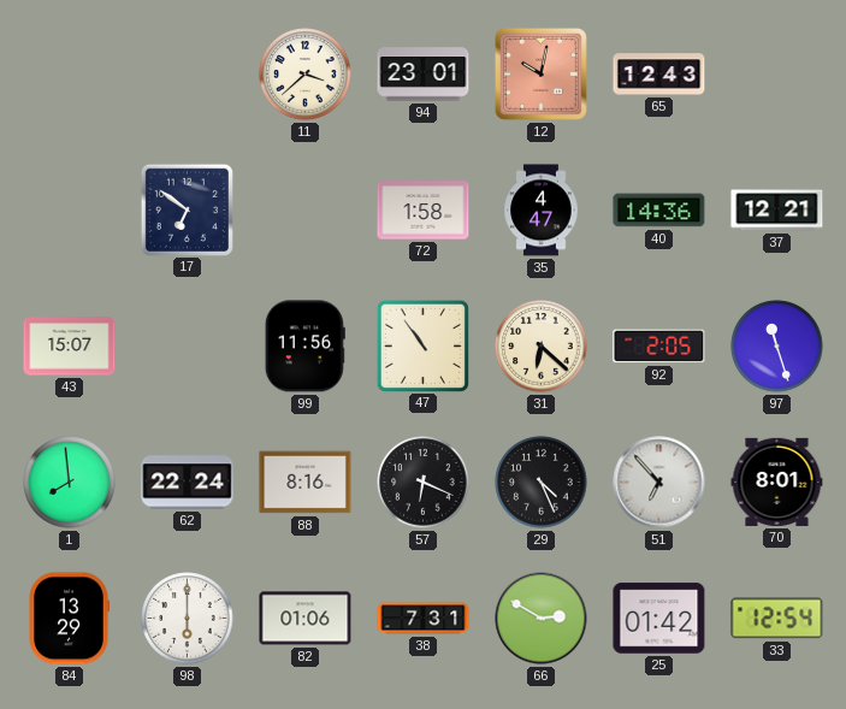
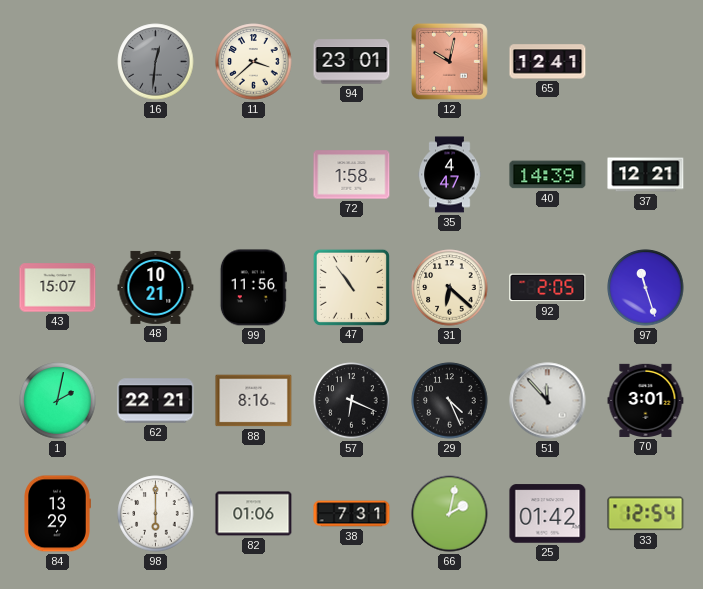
16: none -> 12:31
65: 12:43 -> 12:41
17: 6:51 -> none
40: 14:36 -> 14:39
48: none -> 10:21
1: 7:59 -> 2:02
62: 22:24 -> 22:21
51: 6:53 -> 11:53
70: 8:01 -> 3:01
66: 2:50 -> 2:02
